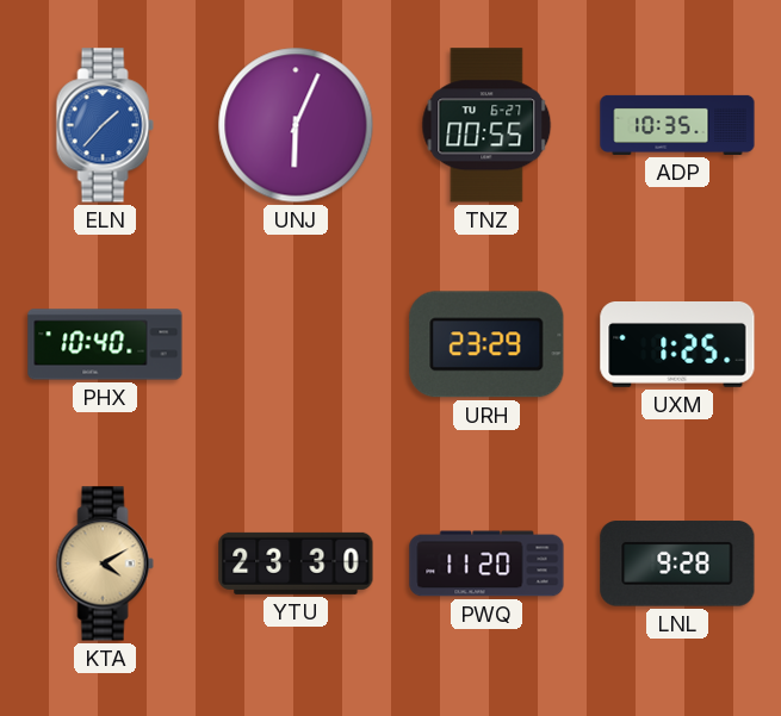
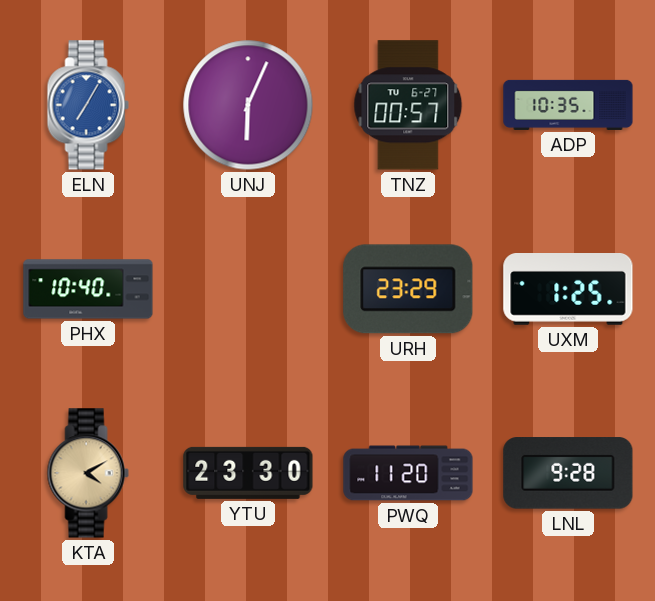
ELN: 1:37 -> 7:05
TNZ: 00:55 -> 00:57
